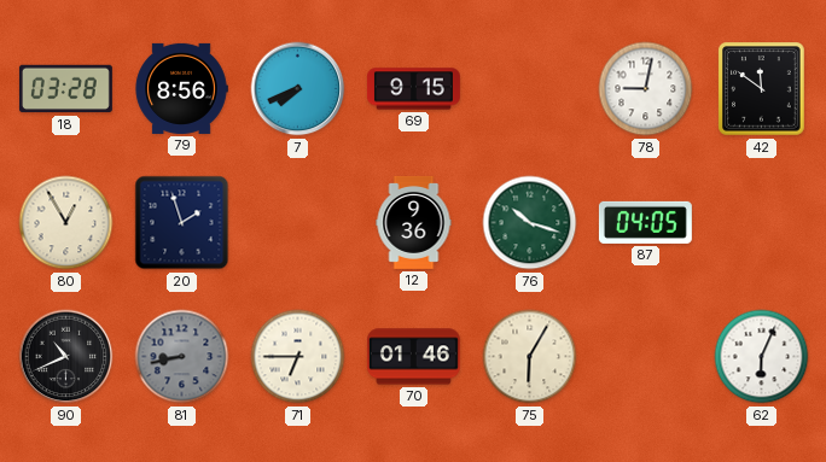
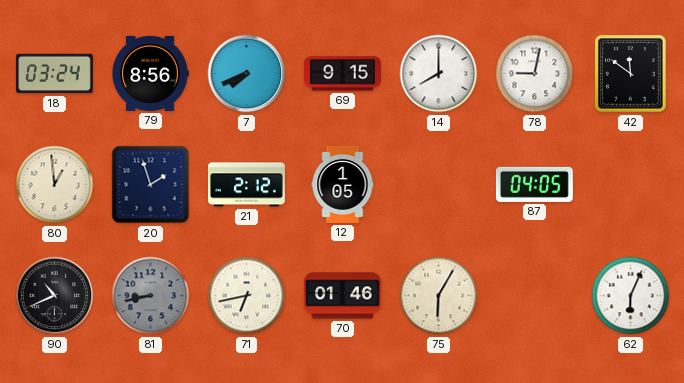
18: 03:28 -> 03:24
14: none -> 8:00
80: 12:55 -> 12:59
21: none -> 2:12
12: 9:36 -> 1:05
76: 10:18 -> none
71: 6:45 -> 6:43
